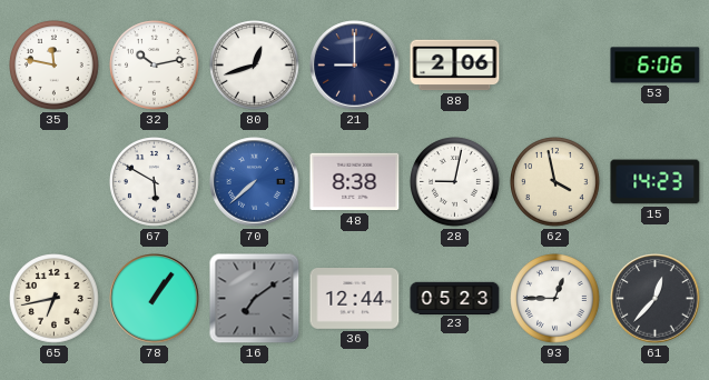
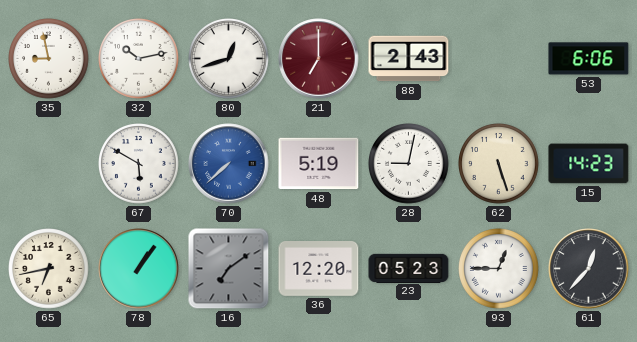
35: 11:47 -> 8:58
21: 9:00 -> 7:00
21 dial: navy -> burgundy
88: 2:06 -> 2:43
48: 8:38 -> 5:19
62: 3:58 -> 5:27
36: 12:44 -> 12:20
